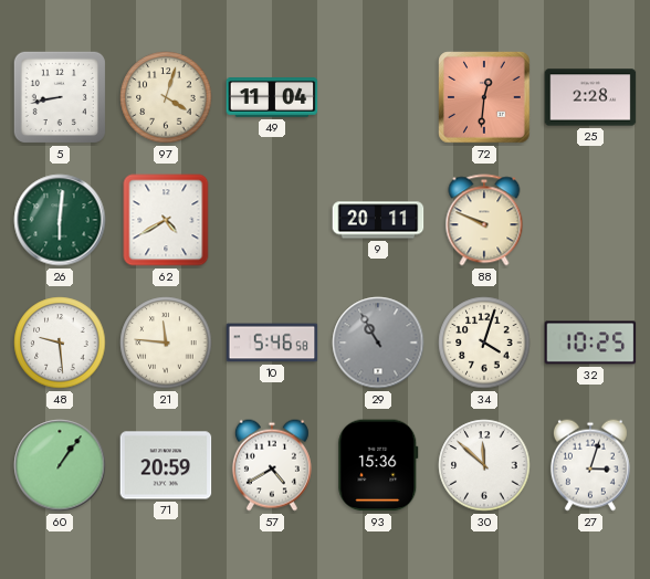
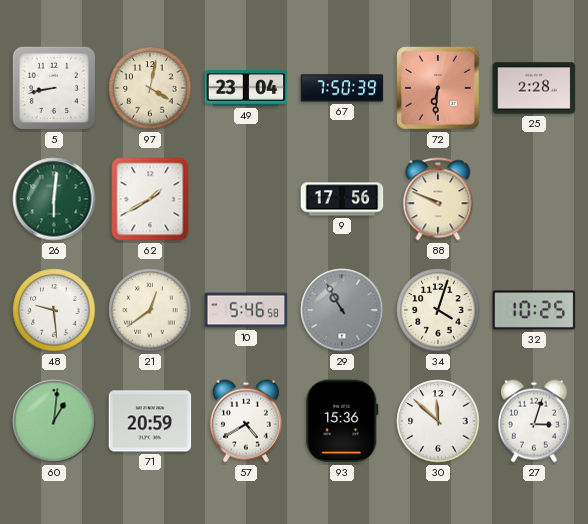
97: 4:03 -> 4:02
49: 11:04 -> 23:04
67: none -> 7:50
72: 12:31 -> 6:31
62: 4:40 -> 1:40
9: 20:11 -> 17:56
21: 11:46 -> 12:39
60: 1:06 -> 1:01
